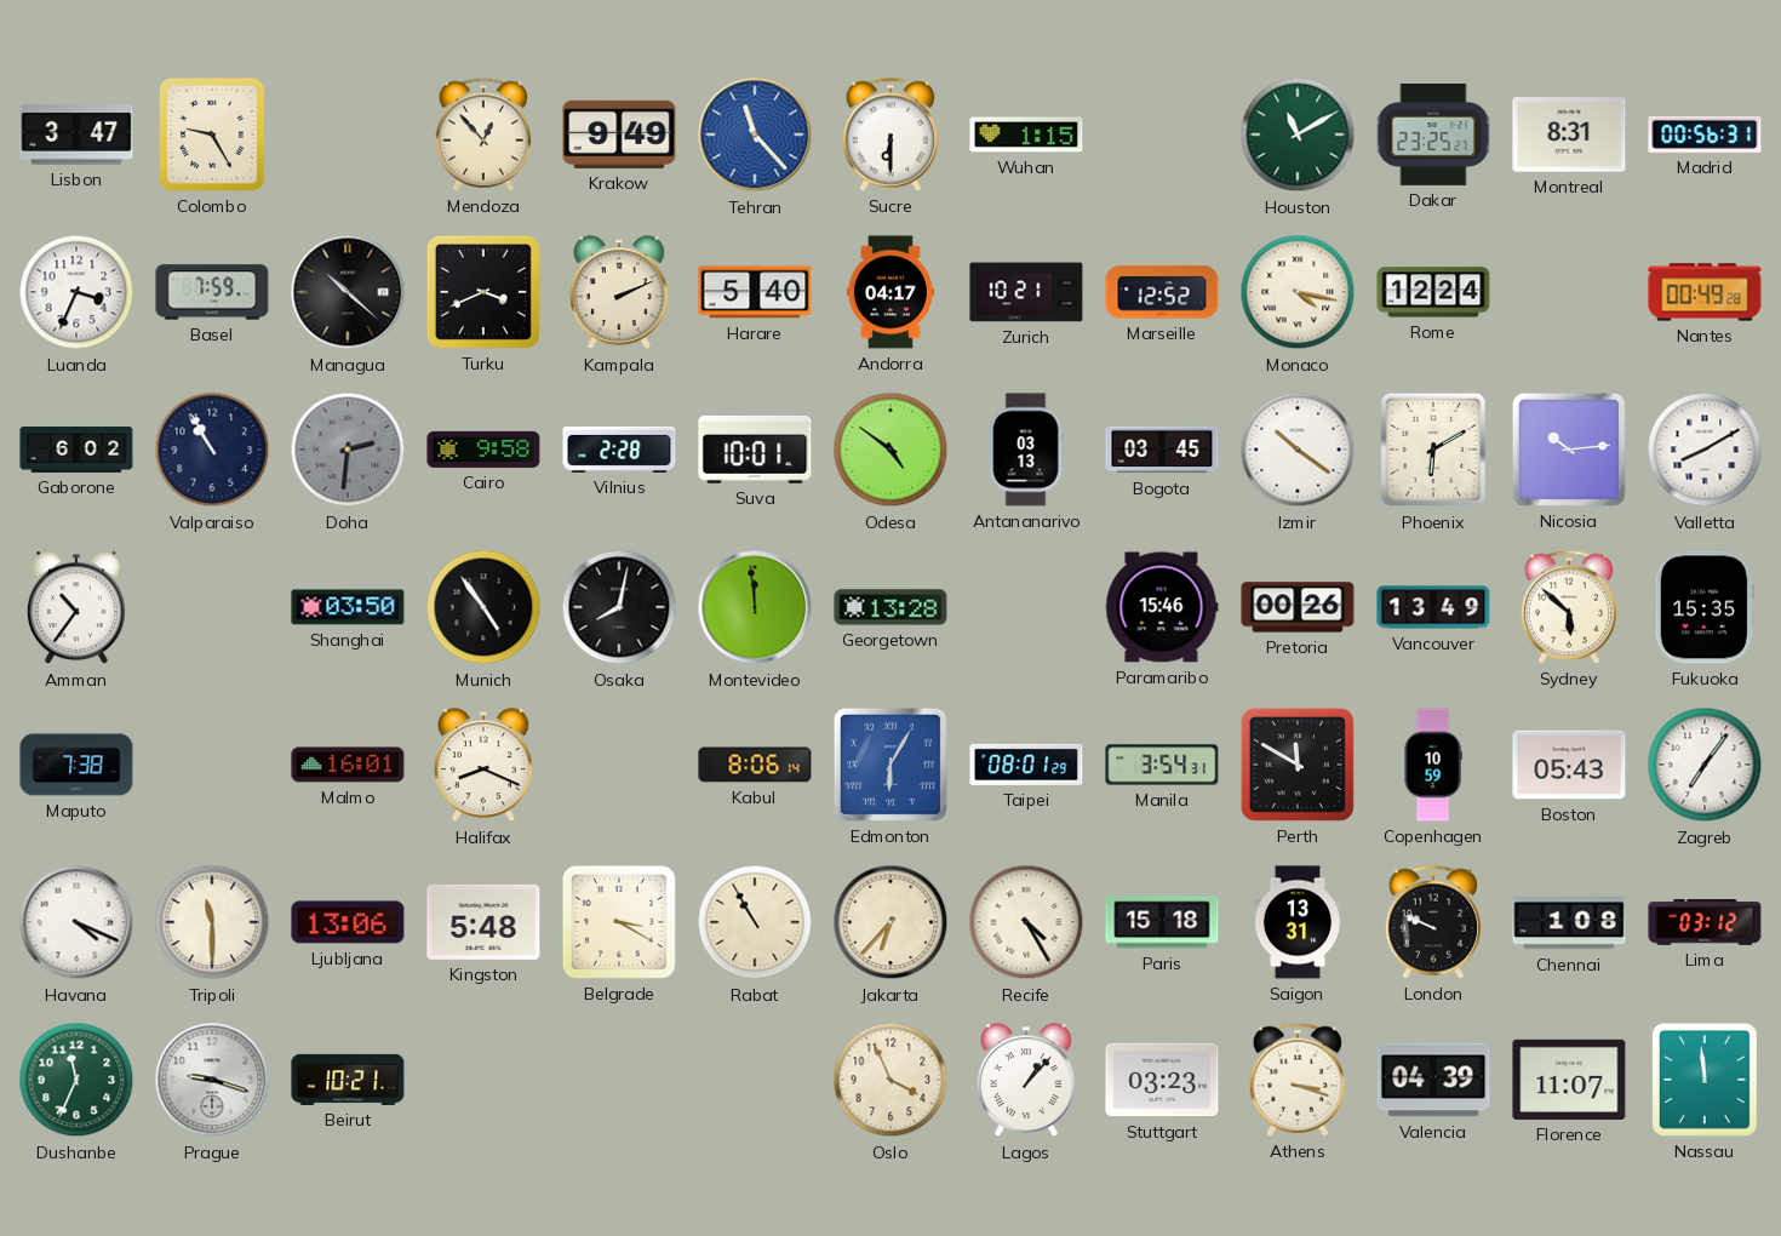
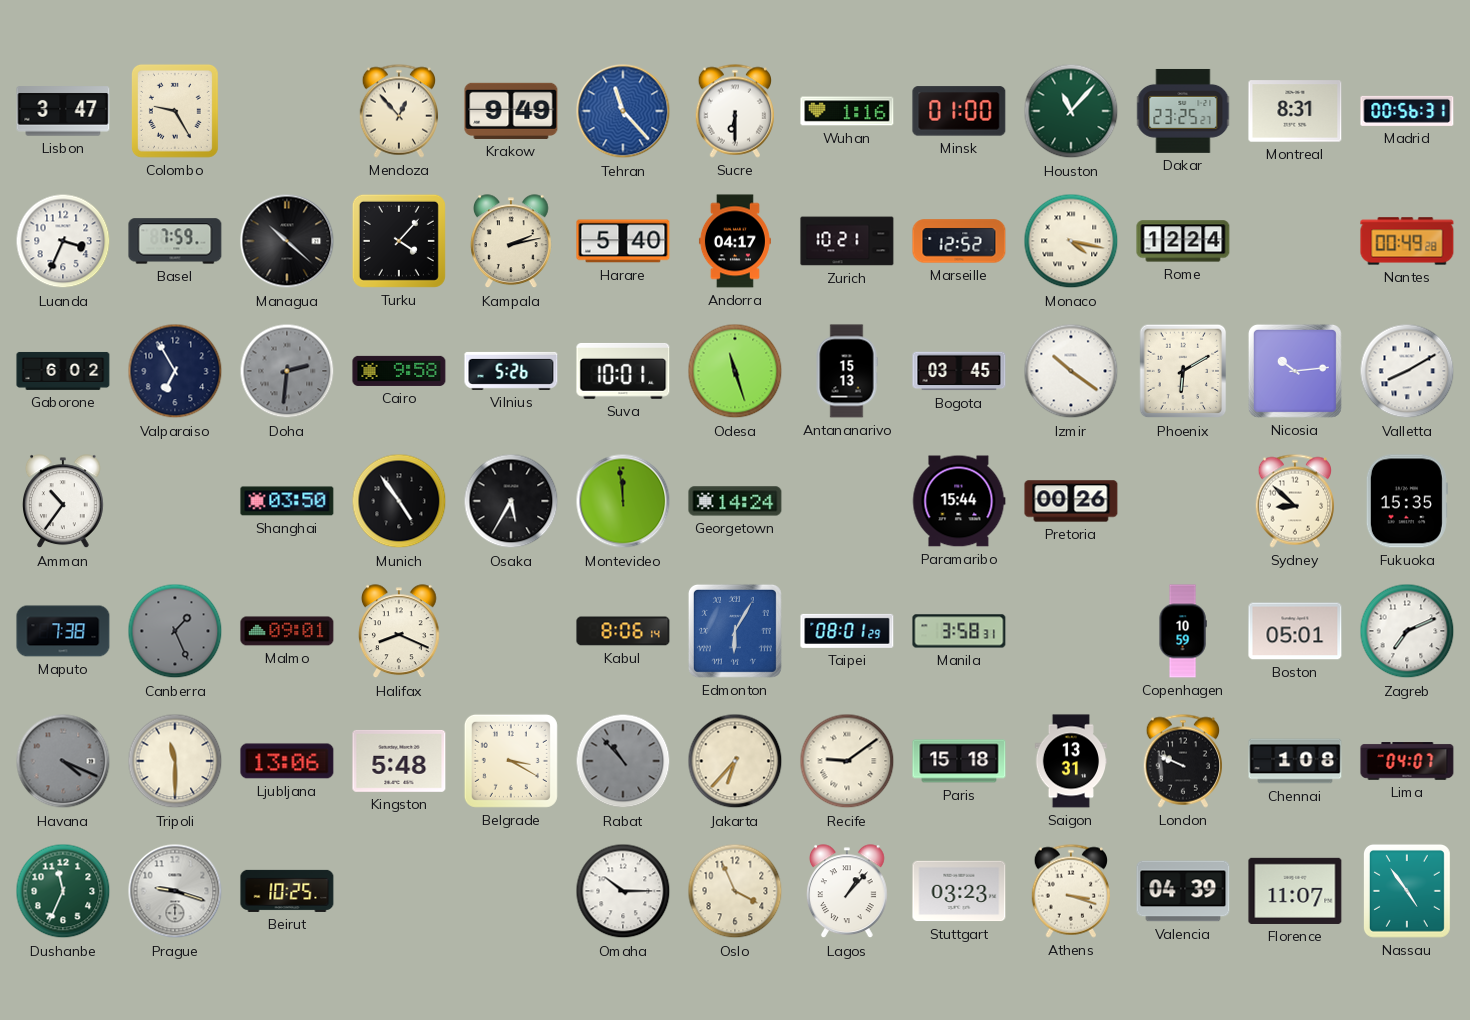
Wuhan: 1:15 -> 1:16
Minsk: none -> 01:00
Houston: 11:10 -> 11:07
Turku: 3:41 -> 4:07
Kampala: 2:11 -> 2:13
Valparaiso: 10:55 -> 6:55
Vilnius: 2:28 -> 5:26
Odesa: 4:51 -> 11:27
Antananarivo: 03:13 -> 15:13
Osaka: 8:02 -> 5:35
Georgetown: 13:28 -> 14:24
Paramaribo: 15:46 -> 15:44
Vancouver: 13:49 -> none
Sydney: 5:52 -> 8:52
Canberra: none -> 1:26
Malmo: 16:01 -> 09:01
Manila: 3:54 -> 3:58
Perth: 11:50 -> none
Boston: 05:43 -> 05:01
Zagreb: 7:06 -> 7:11
Havana dial: white -> grey
Rabat: 10:55 -> 10:53
Rabat dial: cream -> grey
Recife: 4:25 -> 9:09
Lima: 03:12 -> 04:07
Beirut: 10:21 -> 10:25
Omaha: none -> 10:15
Nassau: 11:59 -> 4:54
